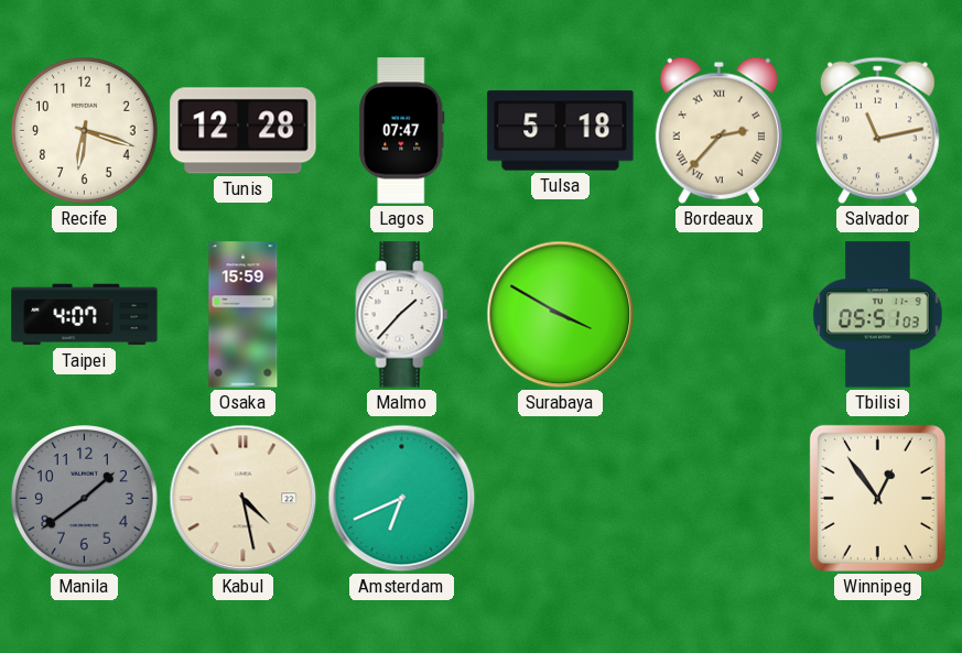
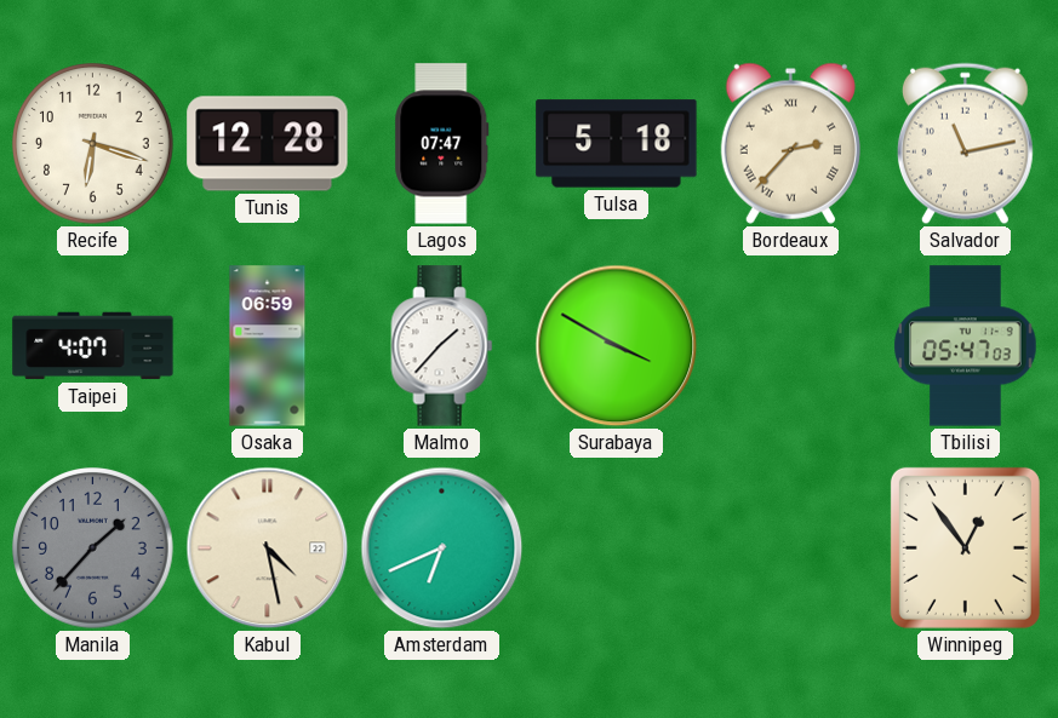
Osaka: 15:59 -> 06:59
Tbilisi: 05:51 -> 05:47
Manila: 1:39 -> 1:37
